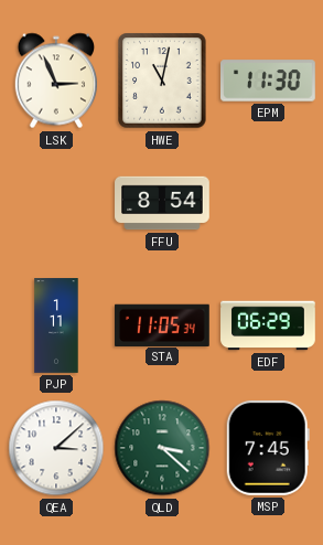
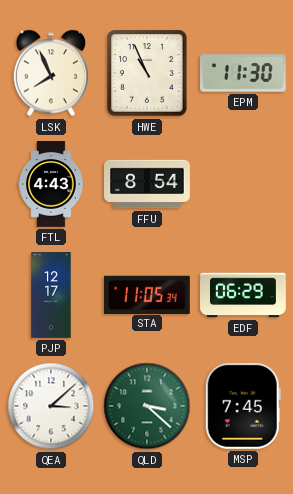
LSK: 2:56 -> 7:56
HWE: 11:02 -> 10:56
FTL: none -> 4:43
PJP: 1:11 -> 12:17
